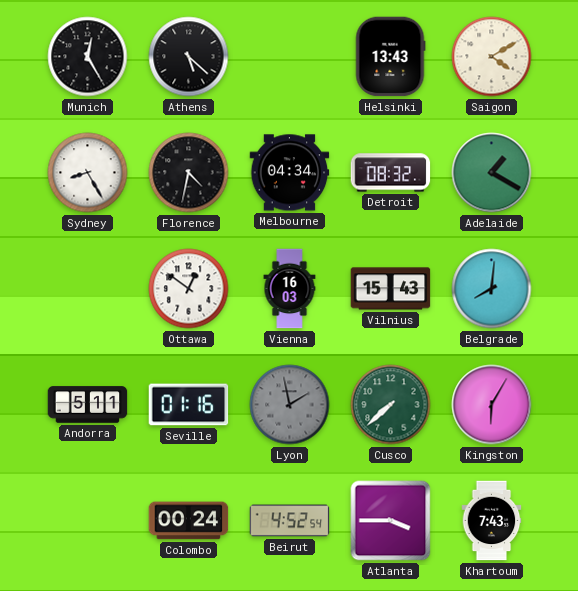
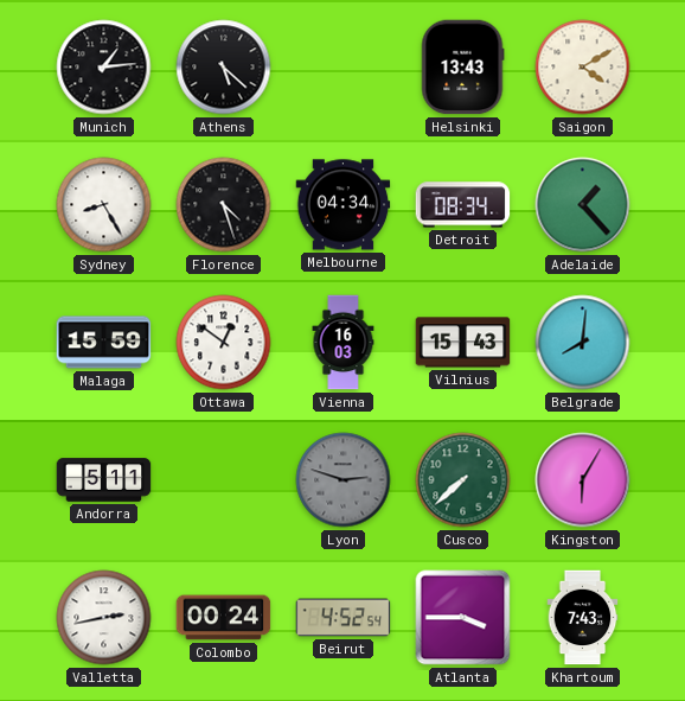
Munich: 12:25 -> 1:14
Florence: 4:32 -> 4:27
Detroit: 08:32 -> 08:34
Adelaide: 1:20 -> 1:23
Malaga: none -> 15:59
Seville: 01:16 -> none
Lyon: 1:58 -> 2:48
Valletta: none -> 2:43
